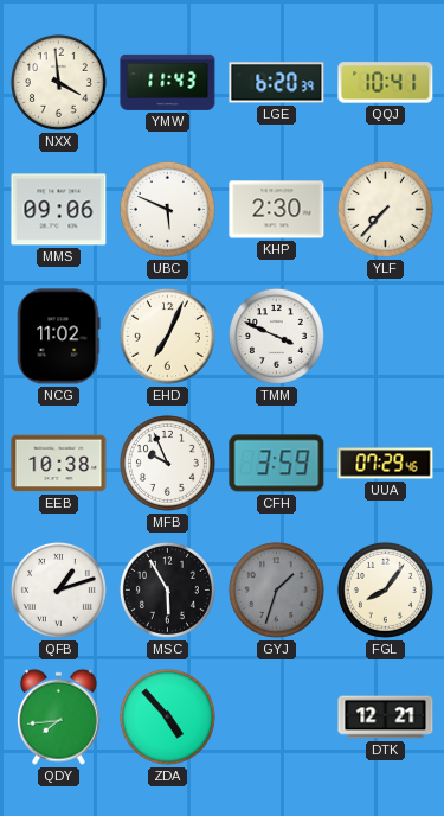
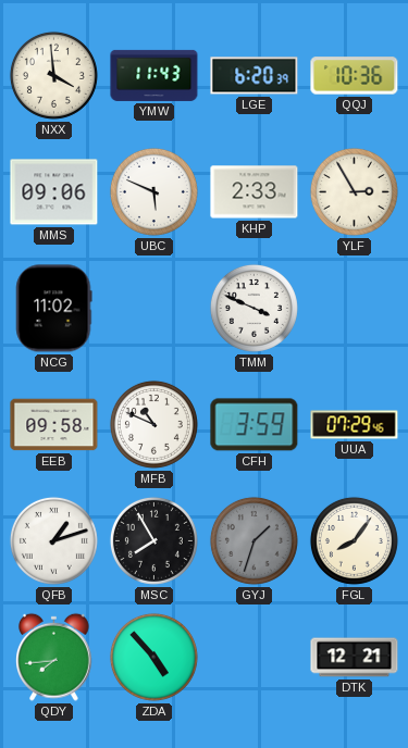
QQJ: 10:41 -> 10:36
KHP: 2:30 -> 2:33
YLF: 7:37 -> 2:55
EHD: 7:04 -> none
EEB: 10:38 -> 09:58
MFB: 9:56 -> 10:49
MSC: 5:55 -> 7:55
